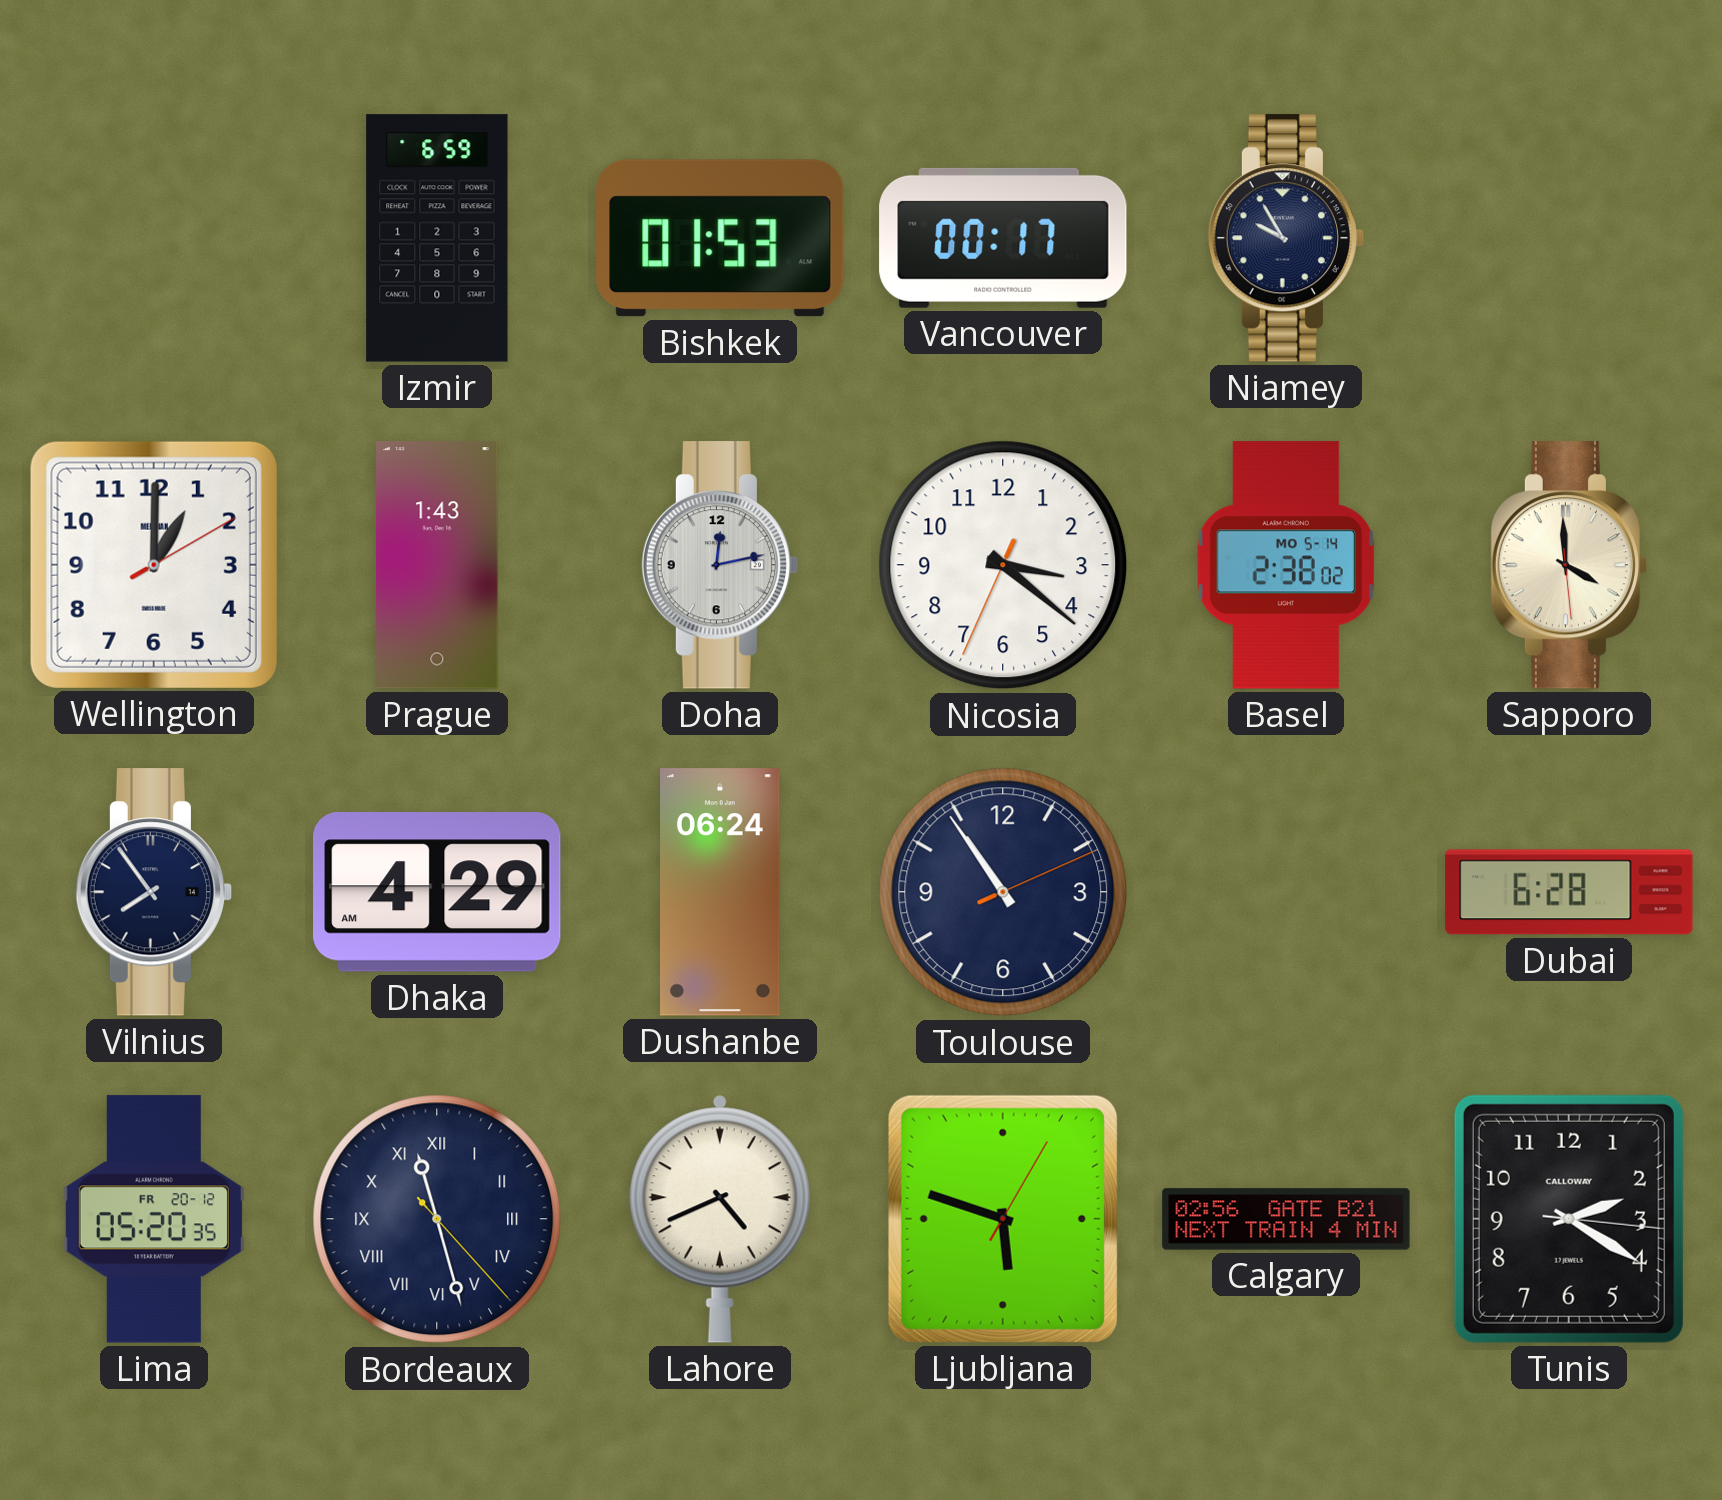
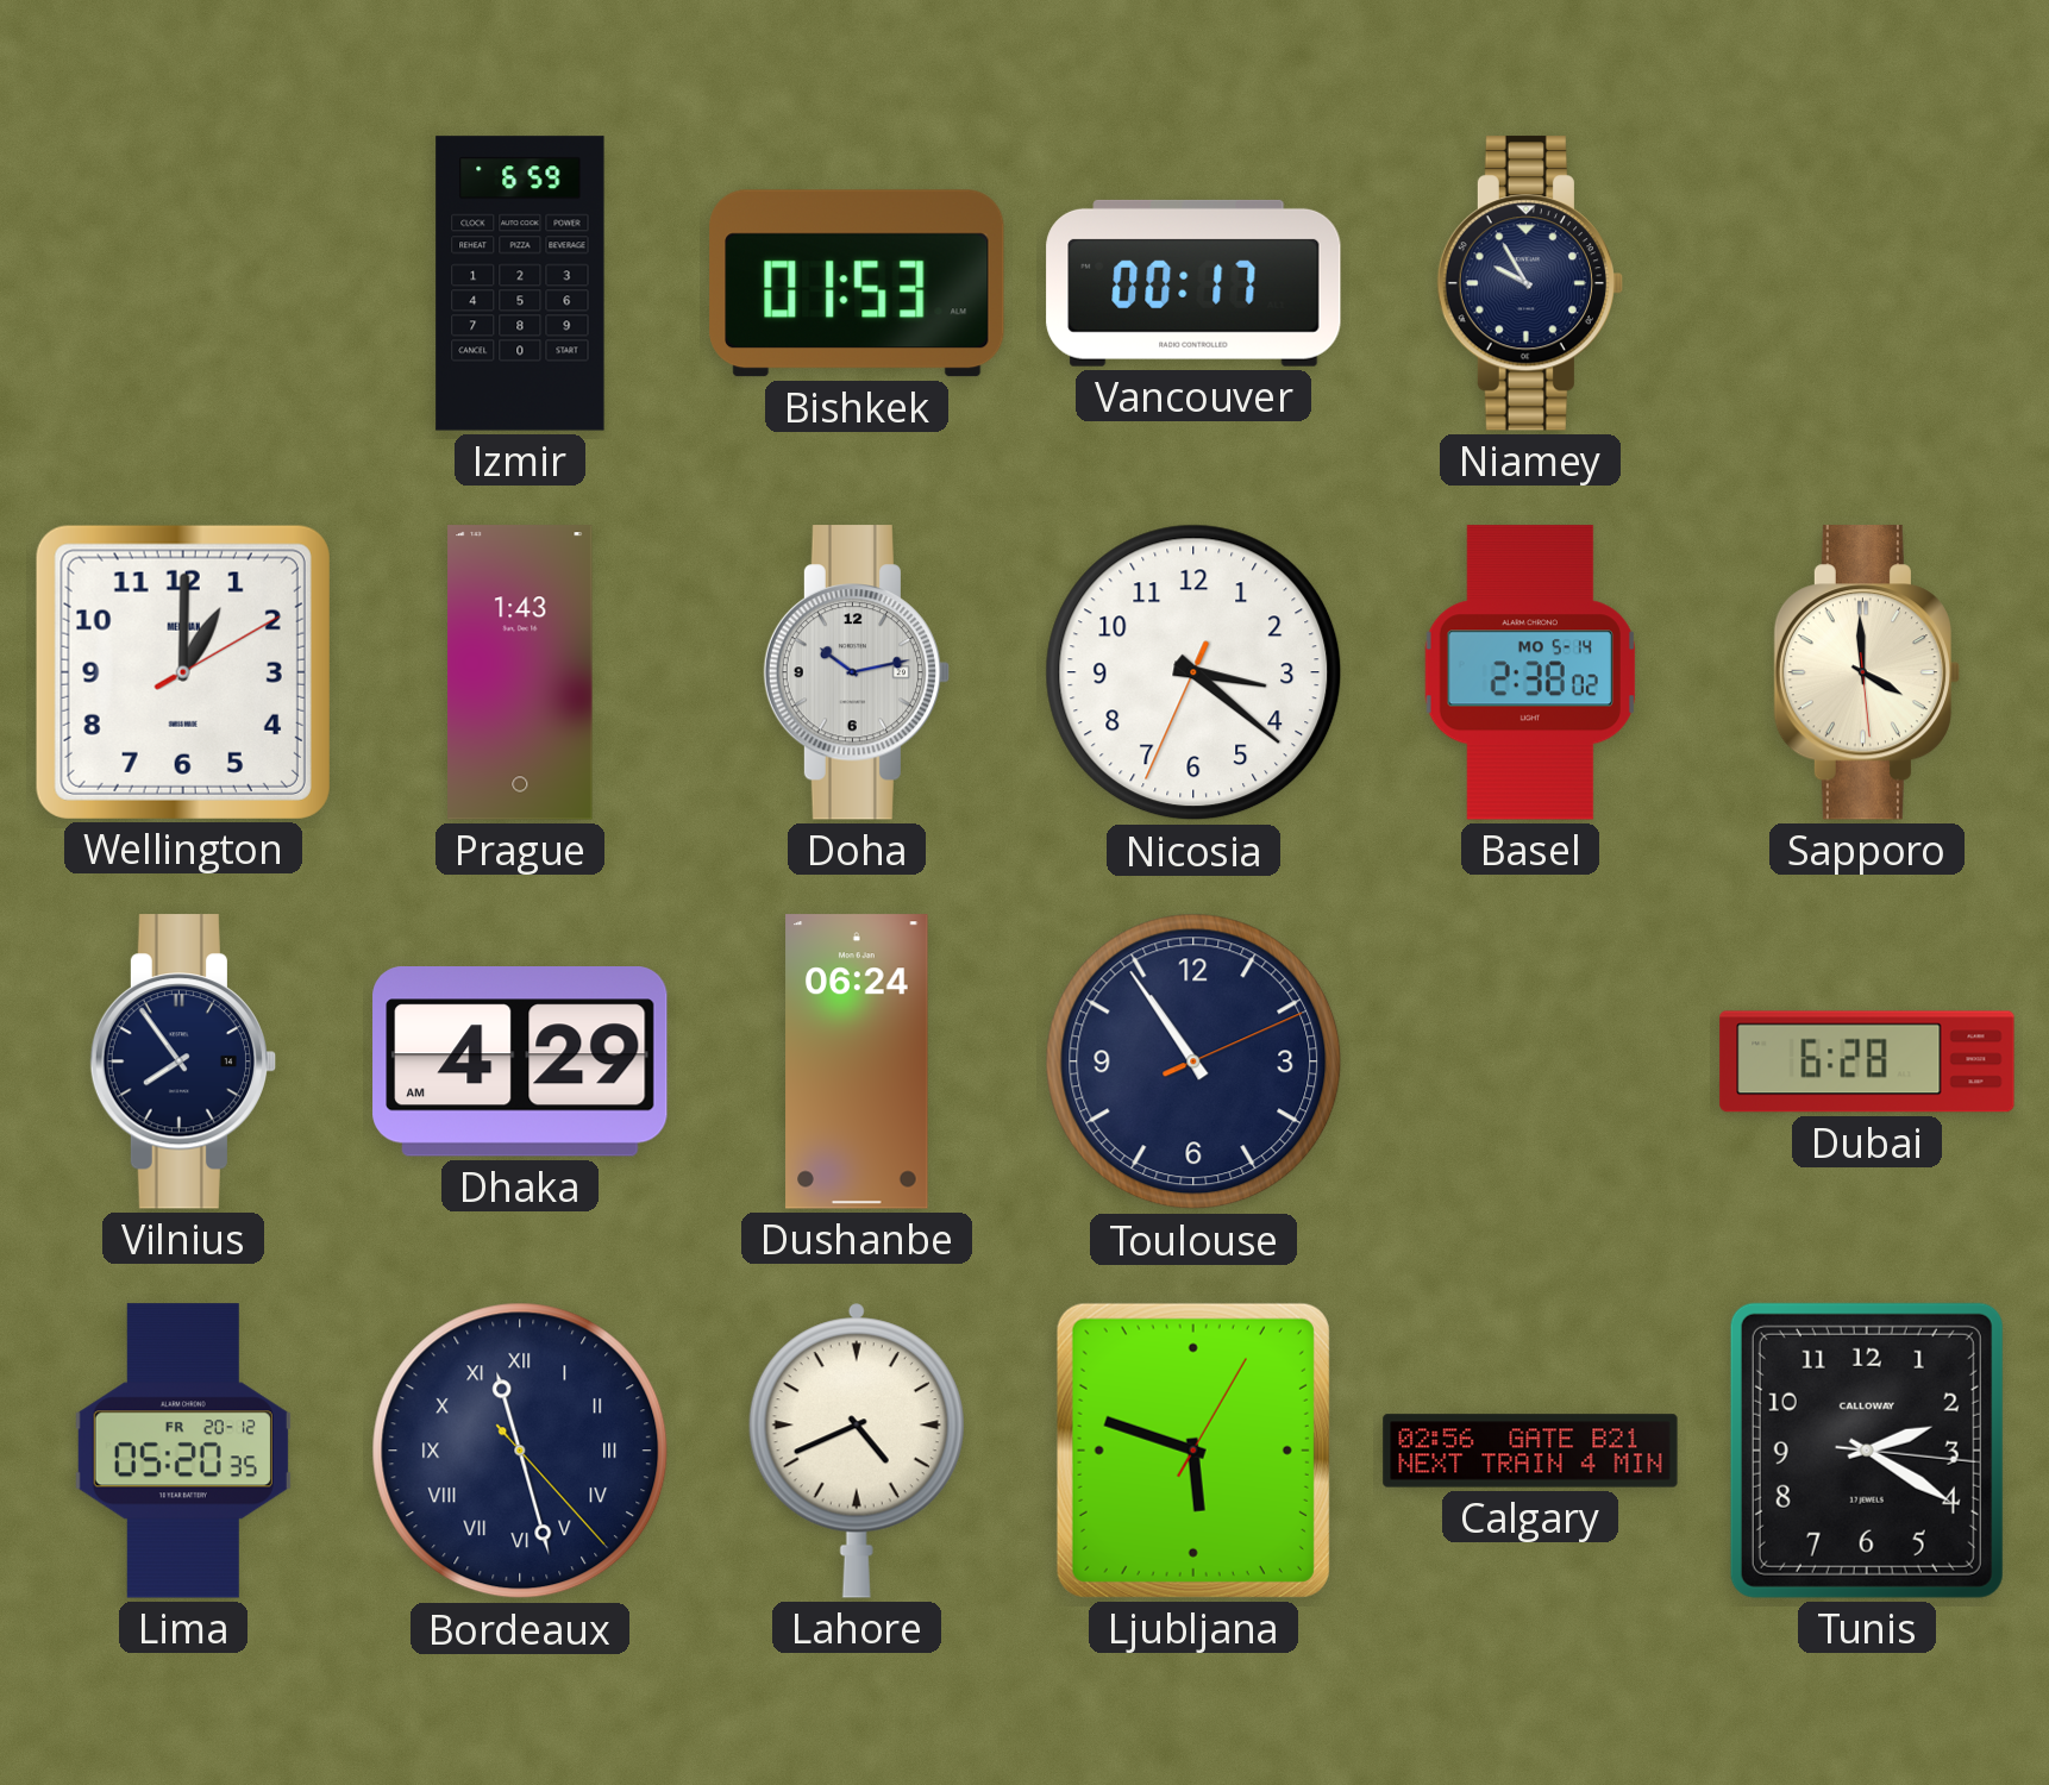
Doha: 12:13 -> 10:13
